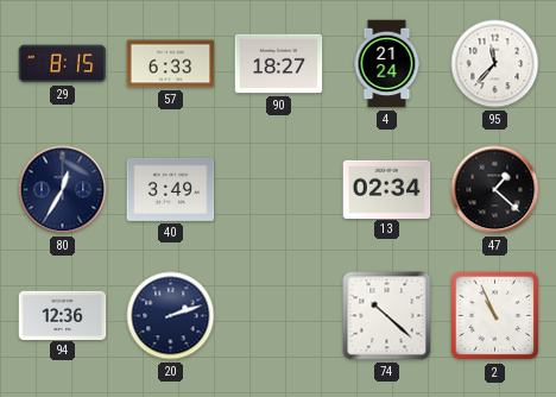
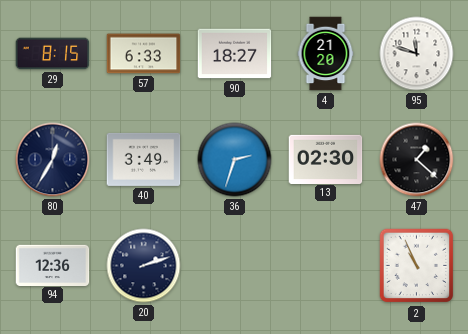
4: 21:24 -> 21:20
95: 11:37 -> 11:48
36: none -> 2:33
13: 02:34 -> 02:30
74: 10:22 -> none
